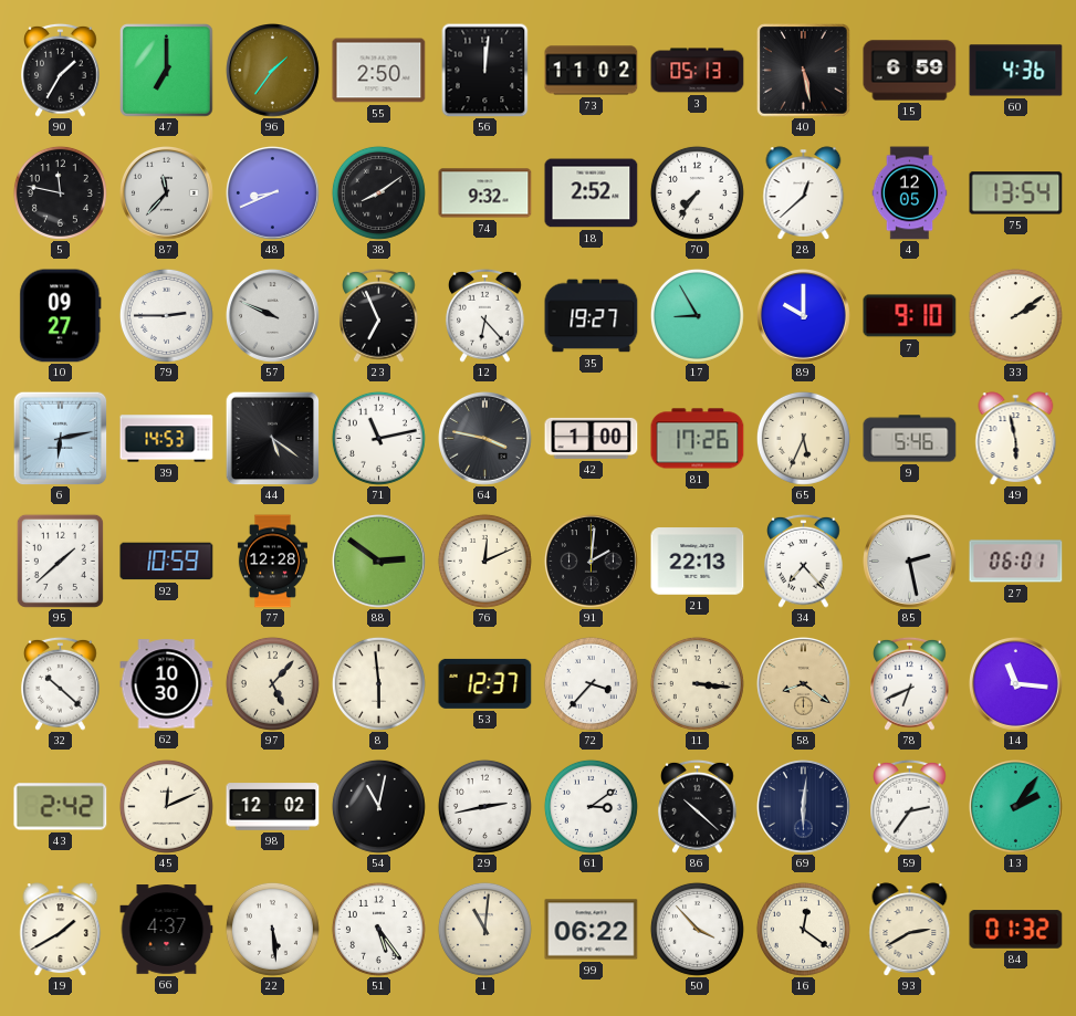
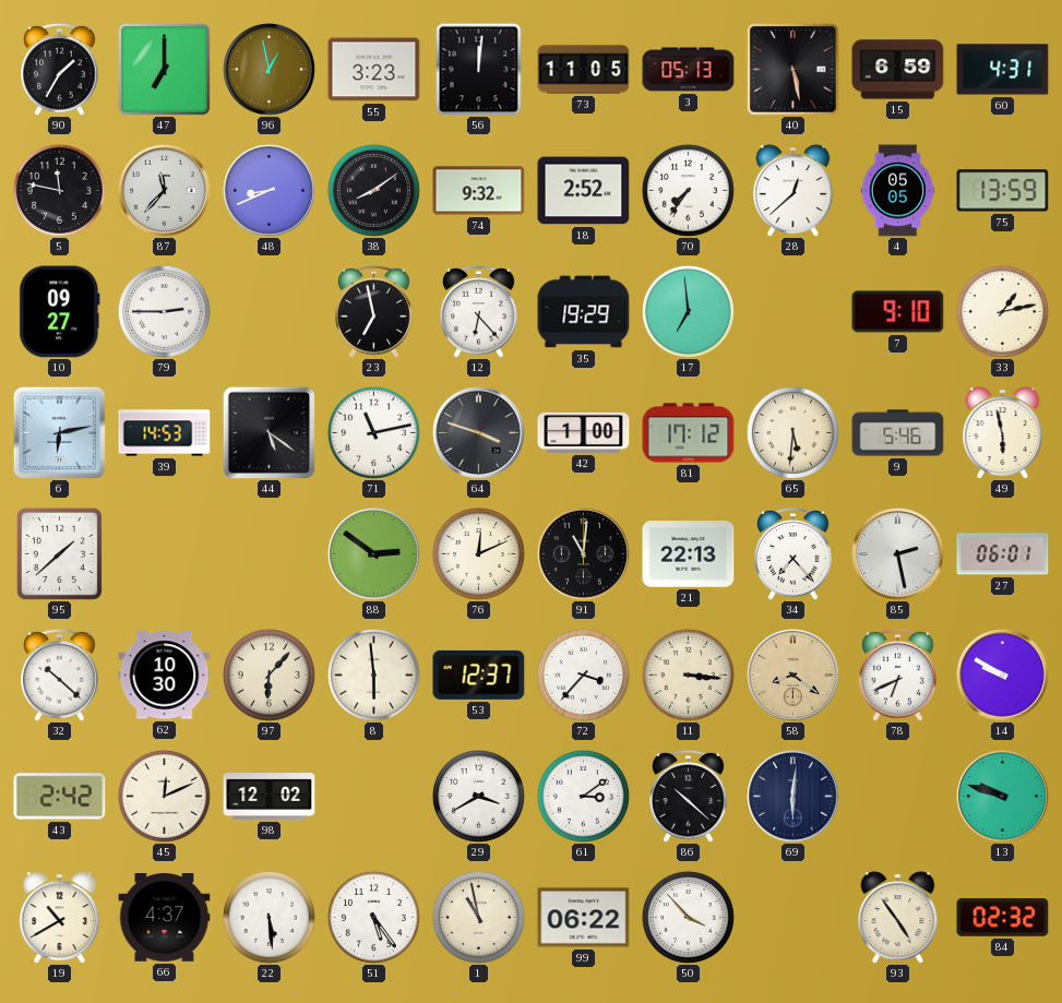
96: 1:36 -> 12:58
55: 2:50 -> 3:23
73: 11:02 -> 11:05
60: 4:36 -> 4:31
4: 12:05 -> 05:05
75: 13:54 -> 13:59
57: 9:49 -> none
23: 6:56 -> 6:58
35: 19:27 -> 19:29
17: 8:55 -> 6:59
89: 10:00 -> none
33: 2:09 -> 1:13
64: 3:47 -> 3:48
81: 17:26 -> 17:12
65: 5:34 -> 5:31
92: 10:59 -> none
77: 12:28 -> none
91: 2:01 -> 11:01
97: 5:07 -> 6:07
14: 11:16 -> 9:50
54: 11:02 -> none
29: 2:43 -> 3:40
59: 2:36 -> none
13: 2:06 -> 9:48
19: 1:40 -> 10:40
1: 11:01 -> 10:58
16: 12:21 -> none
93: 2:40 -> 4:54
84: 01:32 -> 02:32
